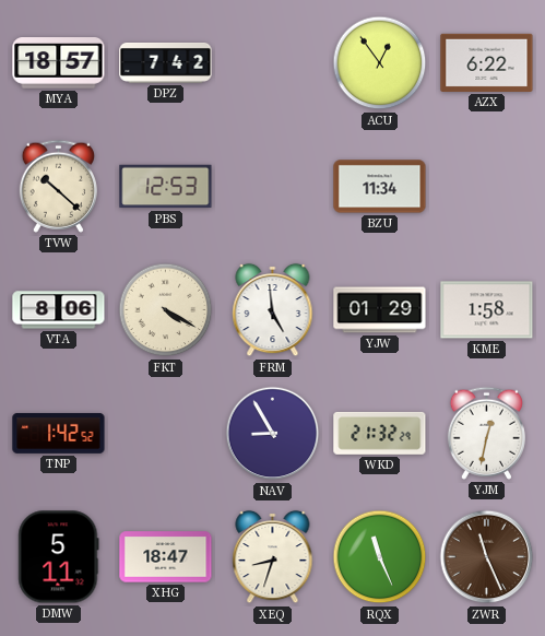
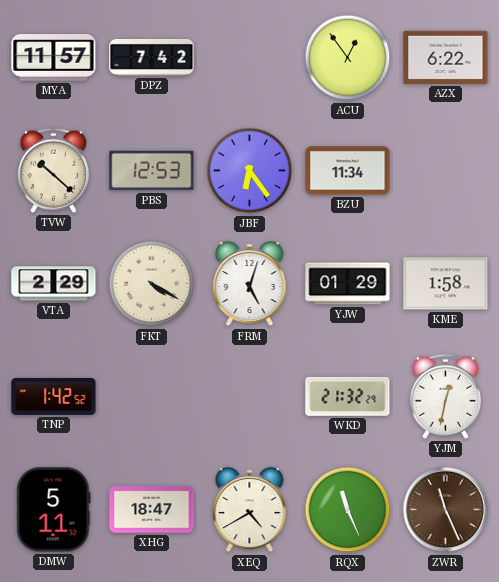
MYA: 18:57 -> 11:57
JBF: none -> 6:24
VTA: 8:06 -> 2:29
FRM: 4:59 -> 5:03
NAV: 8:55 -> none
XEQ: 8:33 -> 4:40
